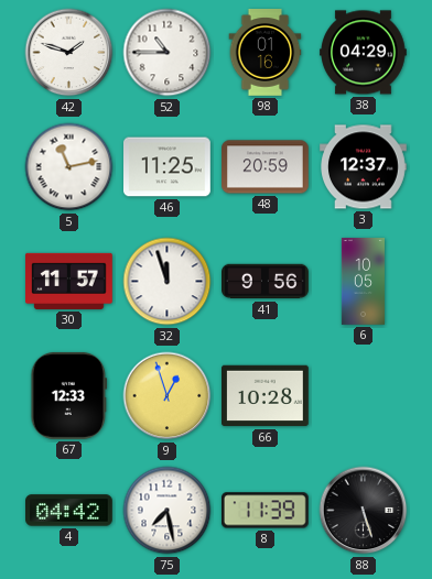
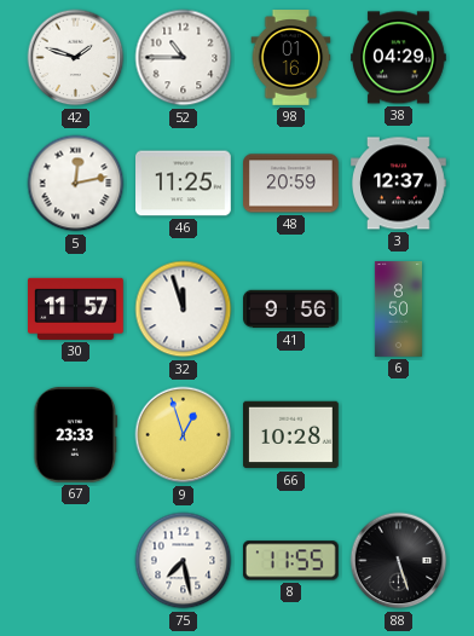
5: 11:13 -> 12:13
6: 10:05 -> 8:50
67: 12:33 -> 23:33
4: 04:42 -> none
8: 11:39 -> 11:55
